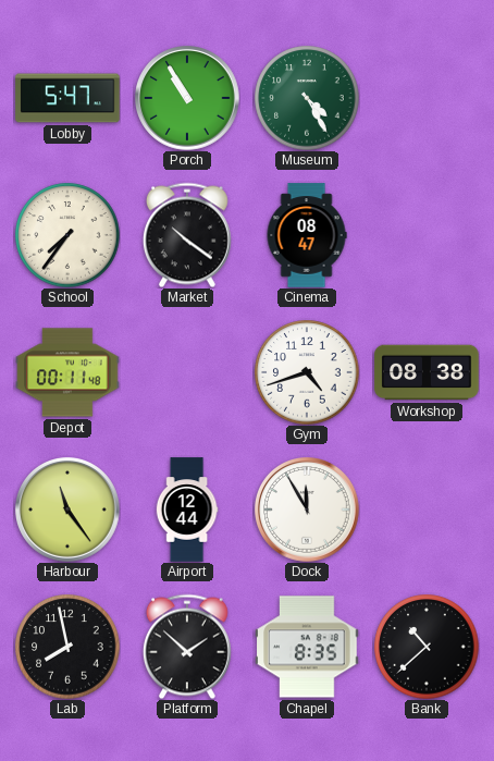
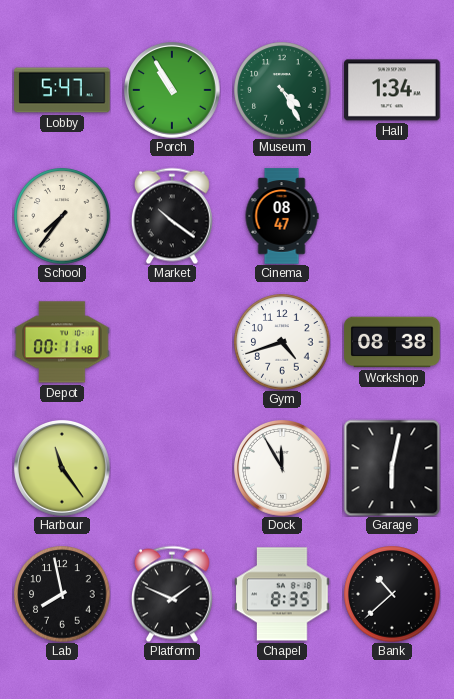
Hall: none -> 1:34
Airport: 12:44 -> none
Garage: none -> 6:02
Platform: 1:52 -> 1:49
